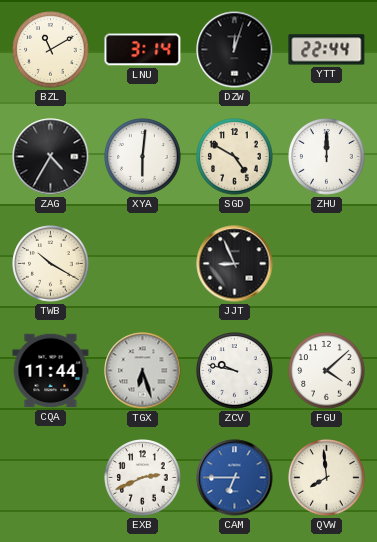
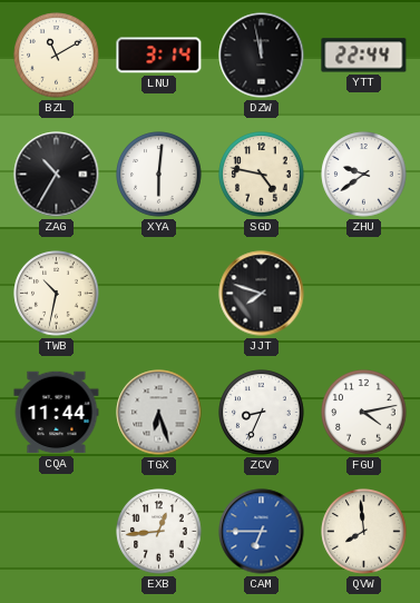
DZW: 12:03 -> 11:58
ZAG: 4:35 -> 10:35
SGD: 4:50 -> 4:47
ZHU: 12:00 -> 9:39
TWB: 10:20 -> 10:32
JJT: 8:56 -> 7:48
ZCV: 9:47 -> 8:34
FGU: 4:08 -> 4:13
EXB: 2:41 -> 12:44
